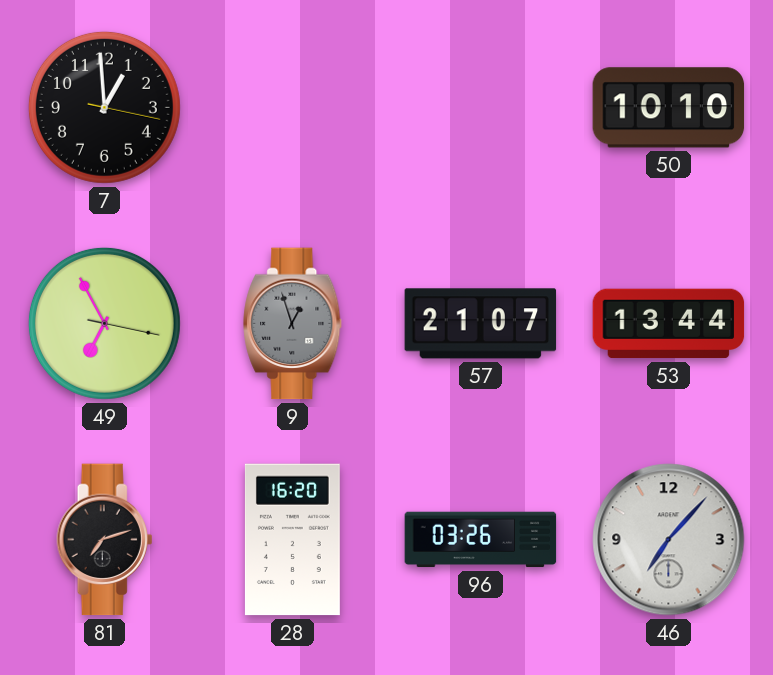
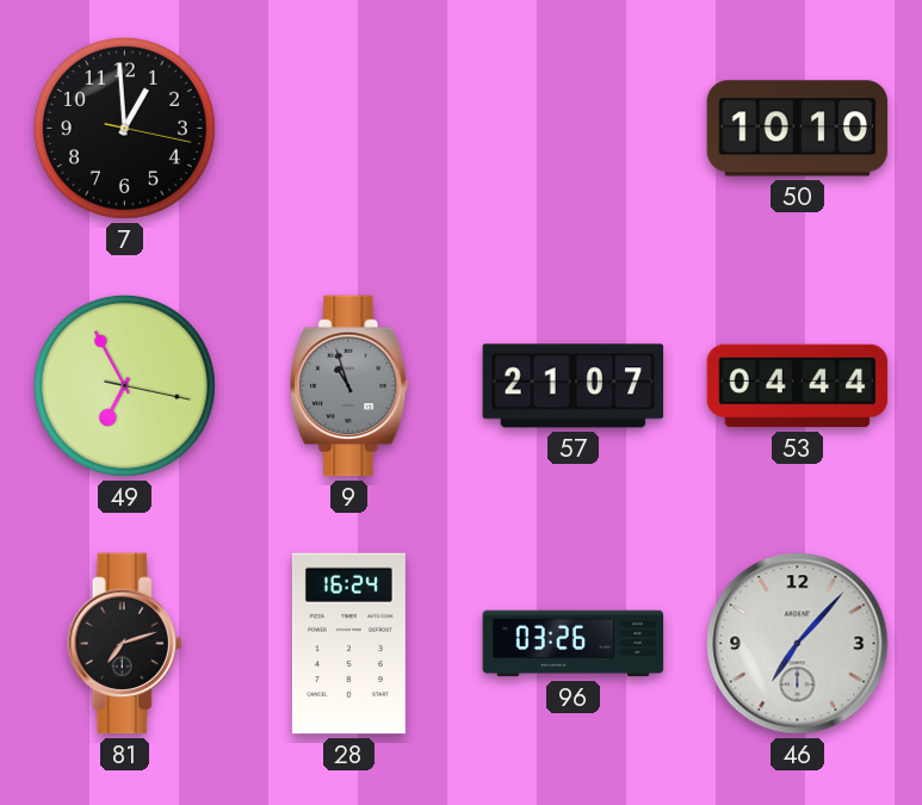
9: 12:57 -> 10:57
53: 13:44 -> 04:44
28: 16:20 -> 16:24
